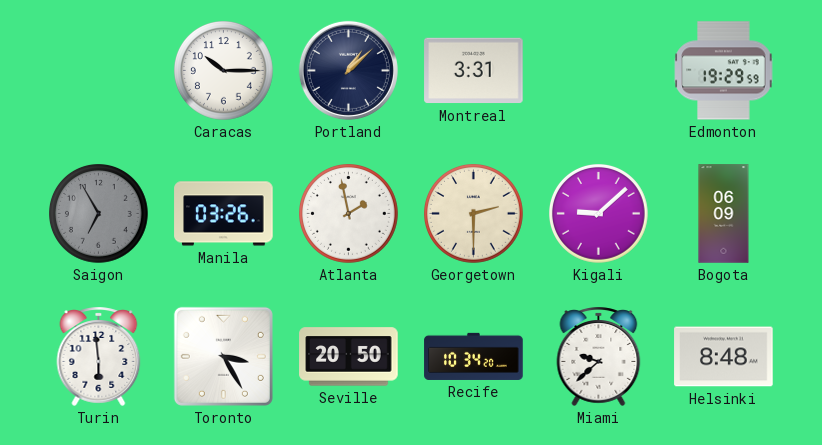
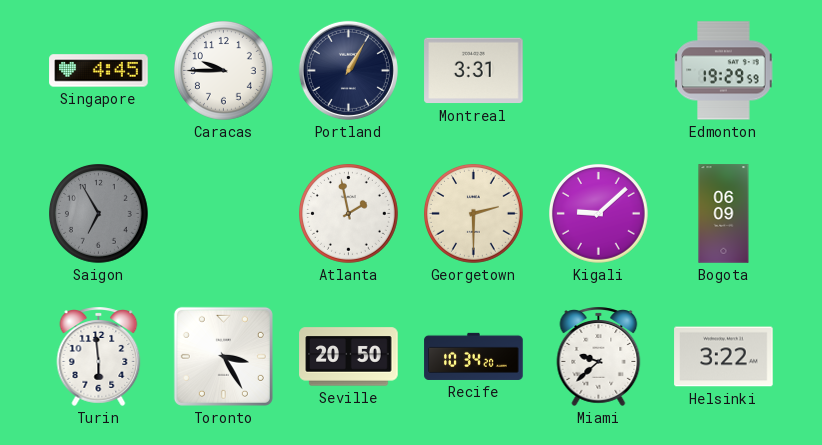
Singapore: none -> 4:45
Caracas: 10:15 -> 9:45
Portland: 1:08 -> 1:05
Manila: 03:26 -> none
Helsinki: 8:48 -> 3:22
